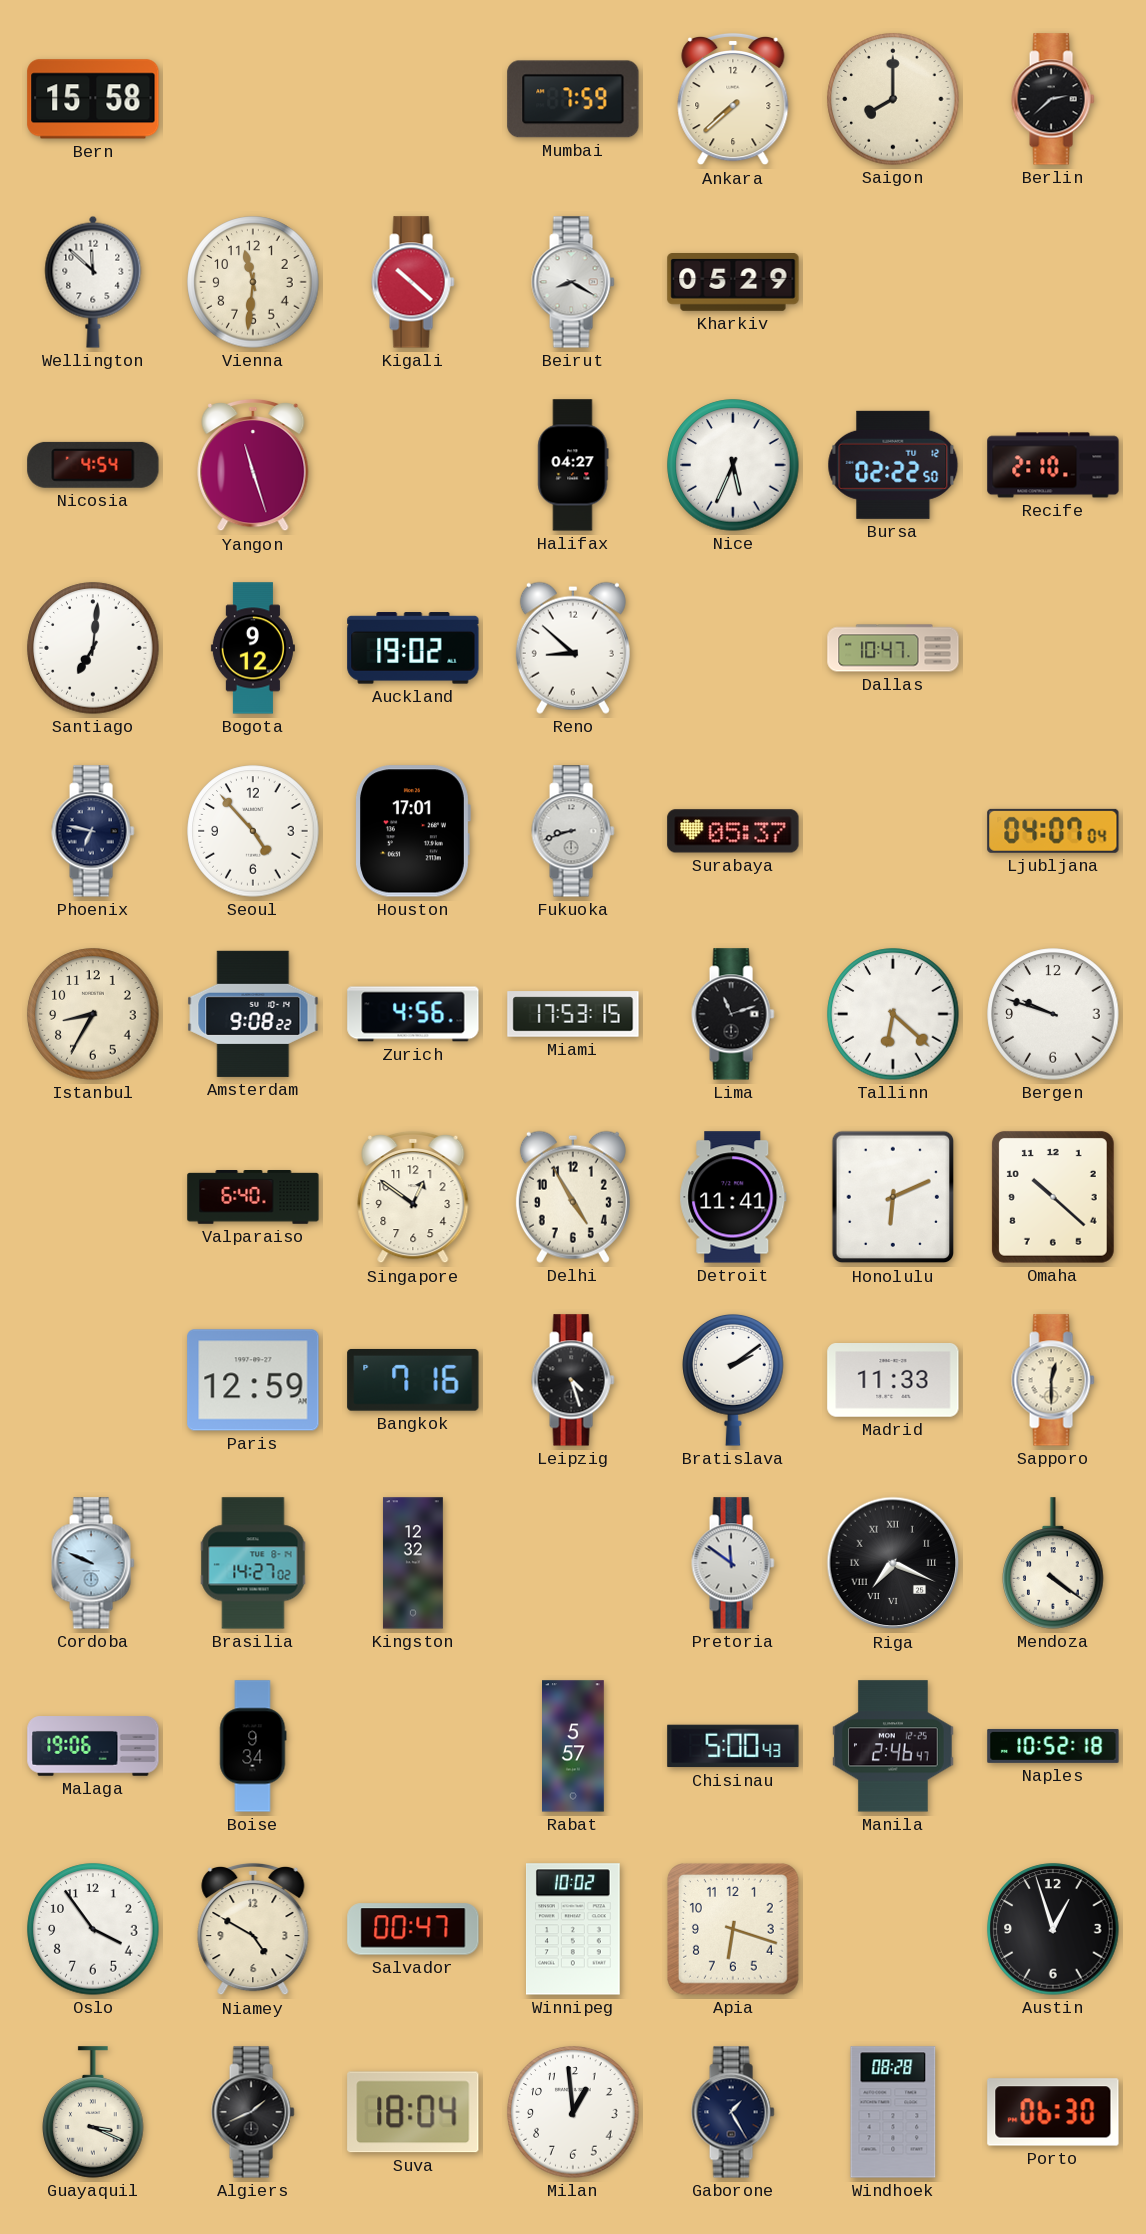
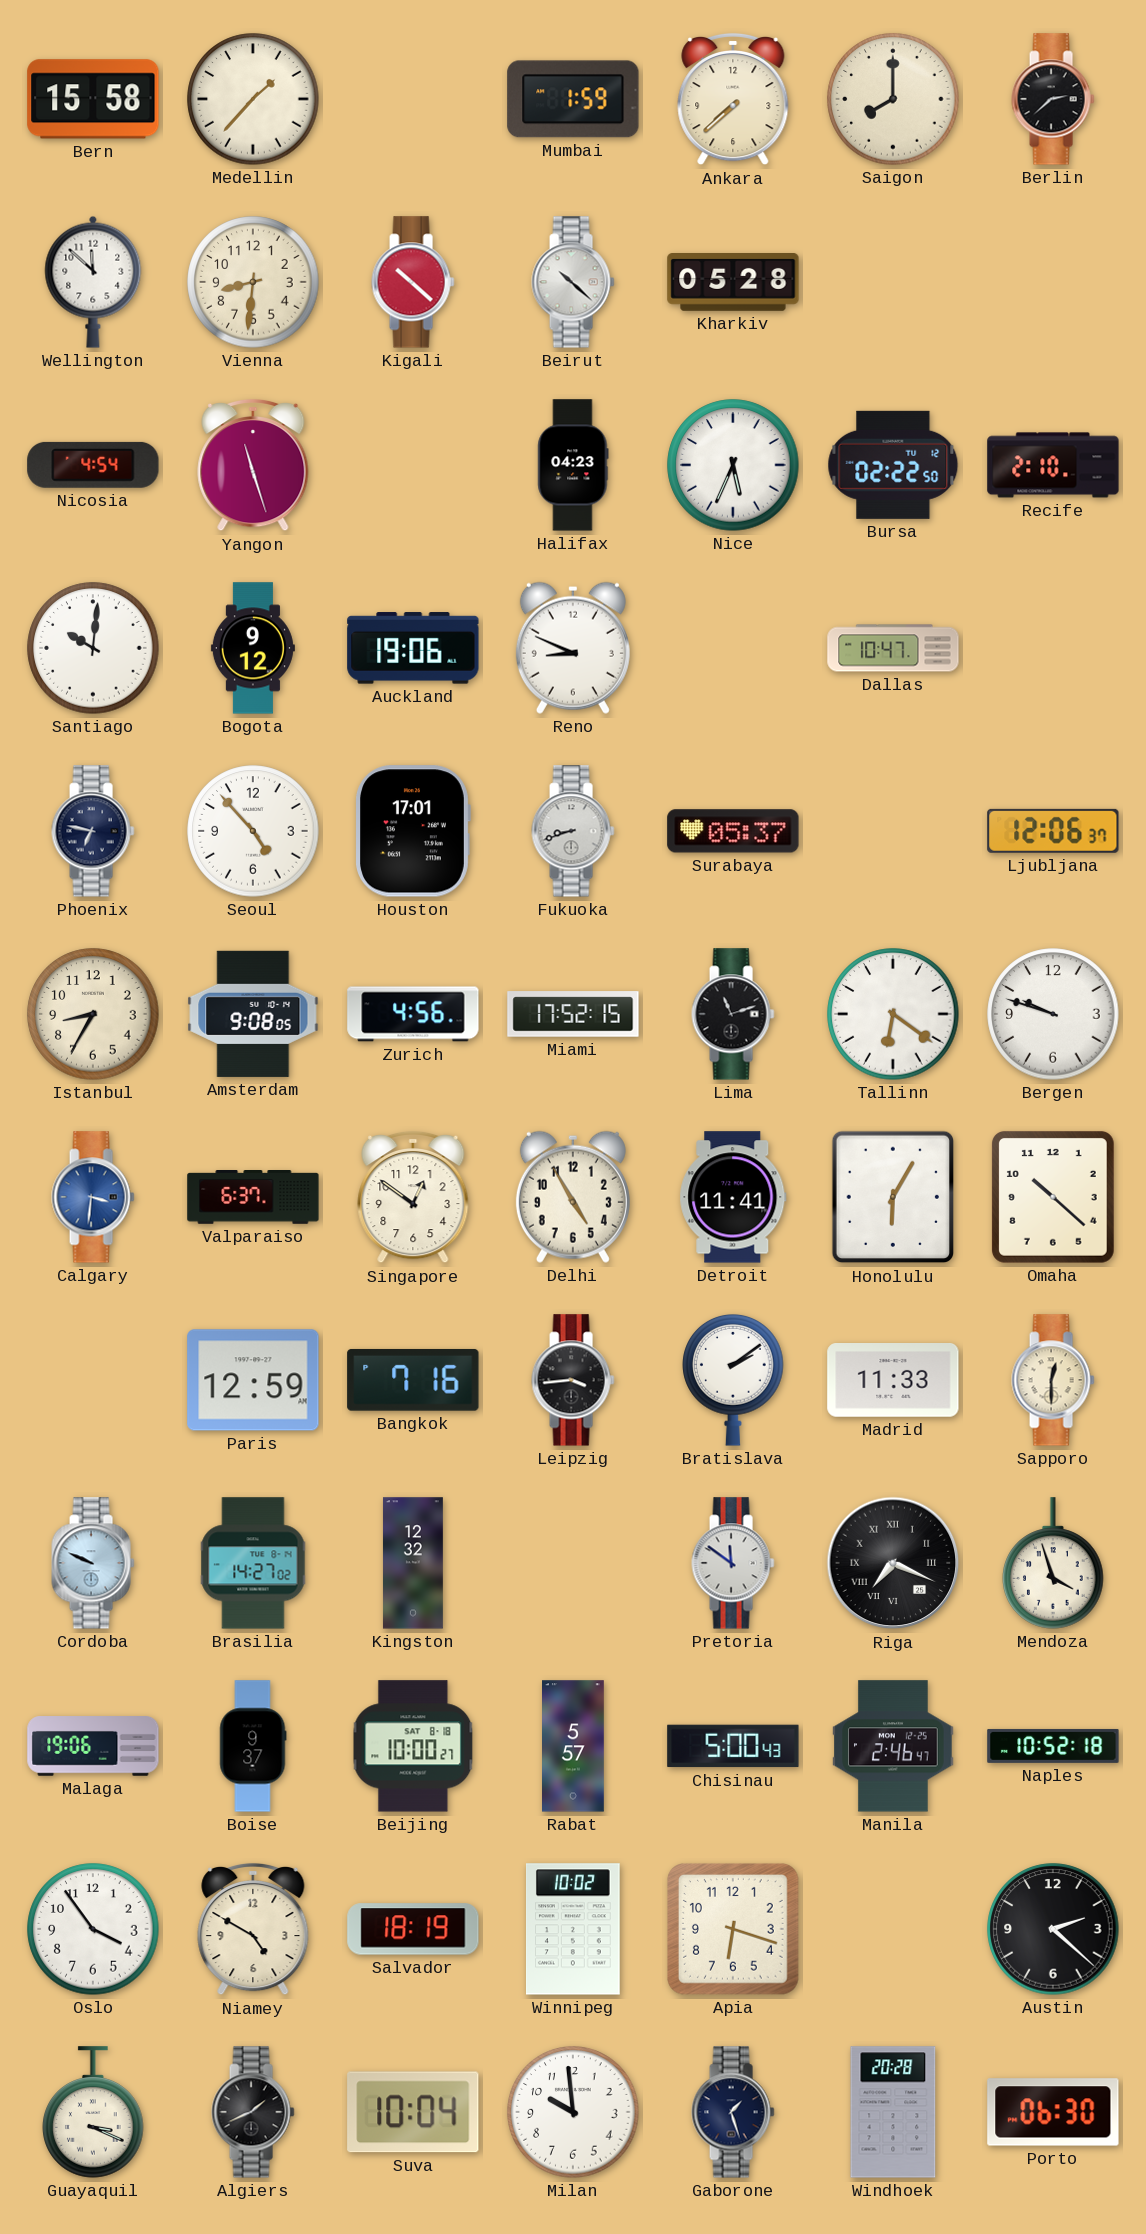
Medellin: none -> 1:37
Mumbai: 7:59 -> 1:59
Vienna: 11:31 -> 8:31
Beirut: 8:20 -> 10:22
Kharkiv: 05:29 -> 05:28
Halifax: 04:27 -> 04:23
Santiago: 7:01 -> 10:01
Auckland: 19:02 -> 19:06
Reno: 8:52 -> 8:49
Ljubljana: 04:07 -> 12:06
Amsterdam: 9:08:22 -> 9:08:05
Miami: 17:53 -> 17:52
Tallinn: 6:22 -> 6:21
Calgary: none -> 3:31
Valparaiso: 6:40 -> 6:37
Honolulu: 6:11 -> 6:05
Leipzig: 4:27 -> 3:44
Mendoza: 4:21 -> 3:57
Boise: 9:34 -> 9:37
Beijing: none -> 10:00
Salvador: 00:47 -> 18:19
Austin: 12:57 -> 2:22
Suva: 18:04 -> 10:04
Milan: 12:59 -> 9:59
Gaborone: 1:25 -> 1:27
Windhoek: 08:28 -> 20:28
